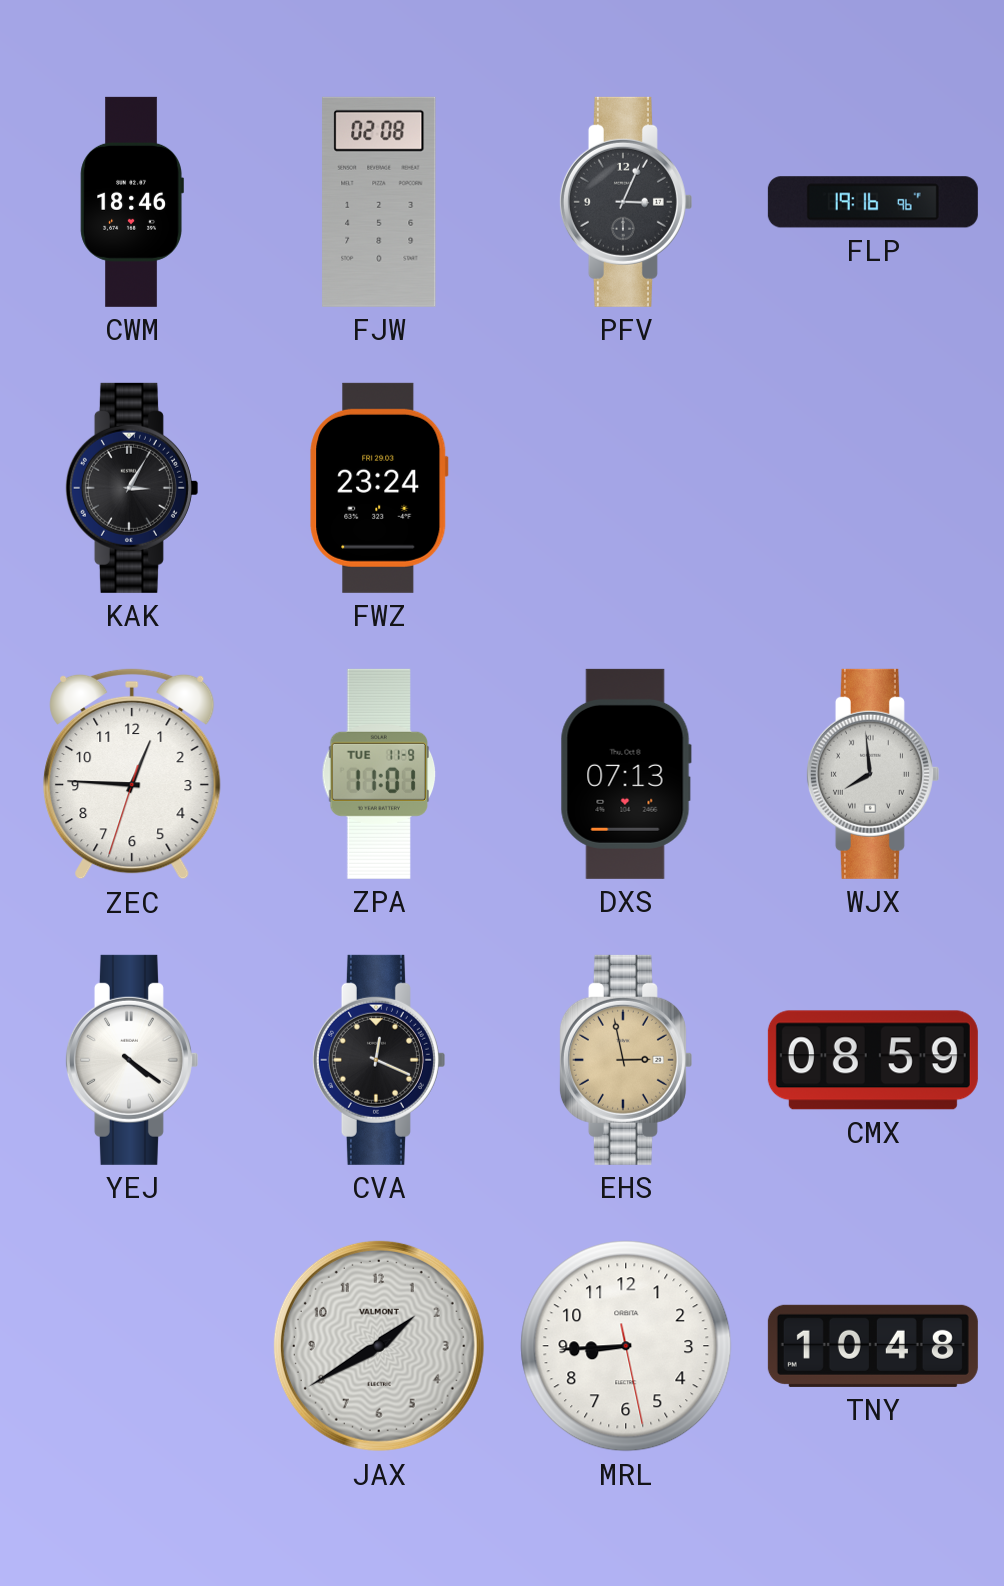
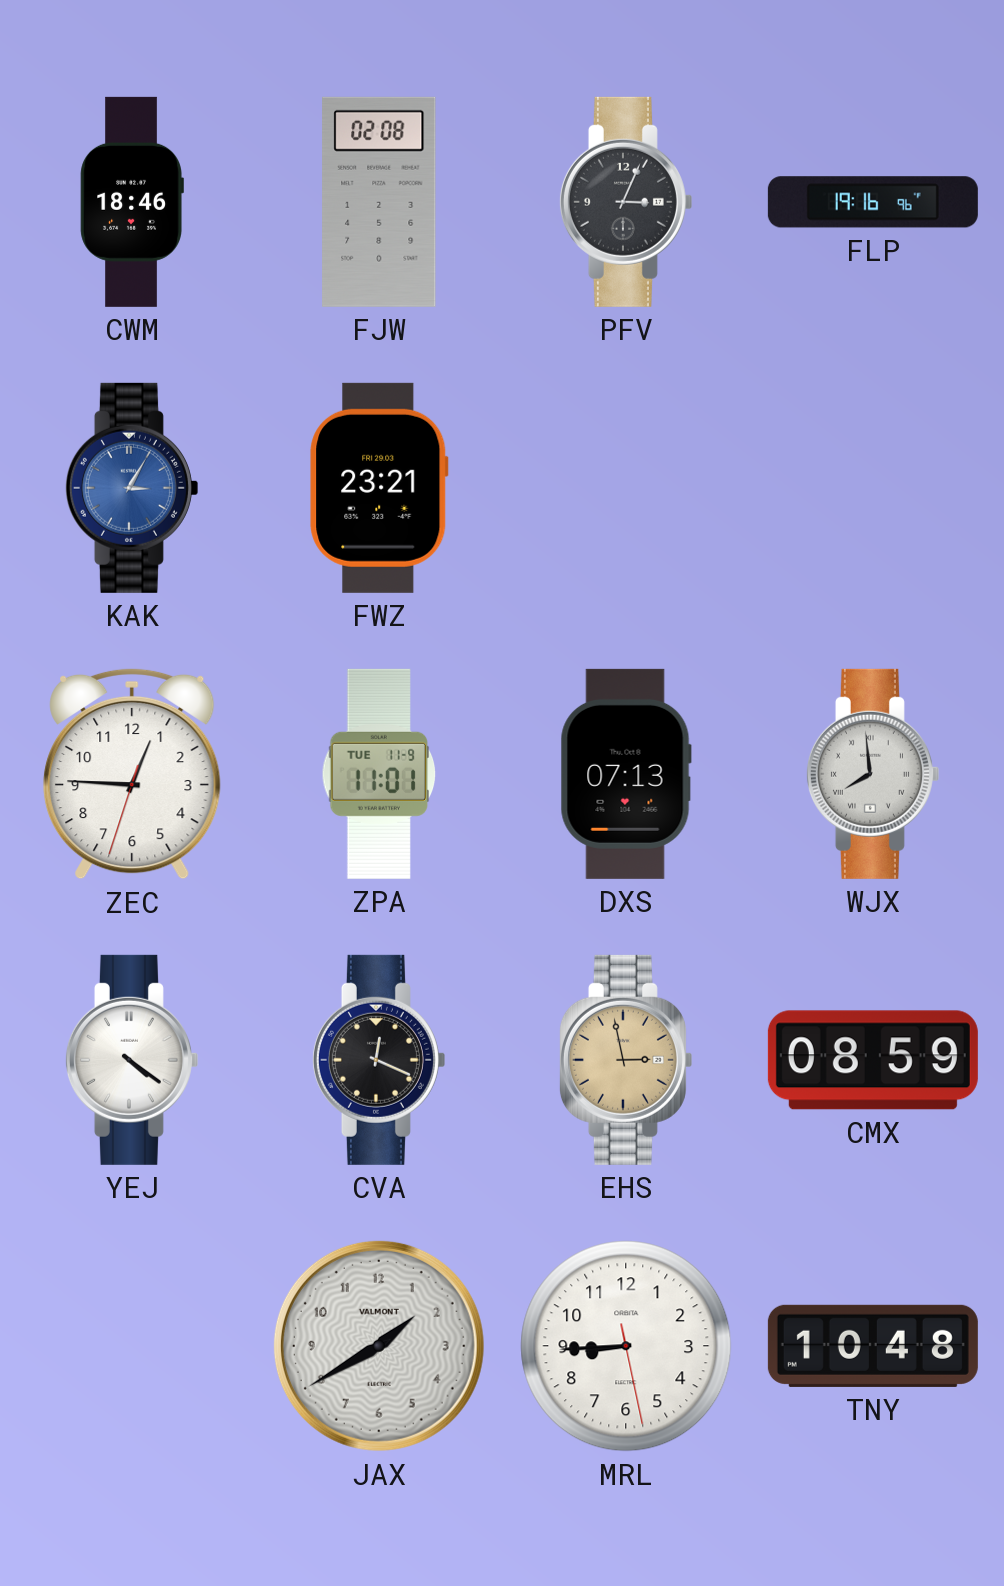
KAK dial: black -> blue
FWZ: 23:24 -> 23:21
